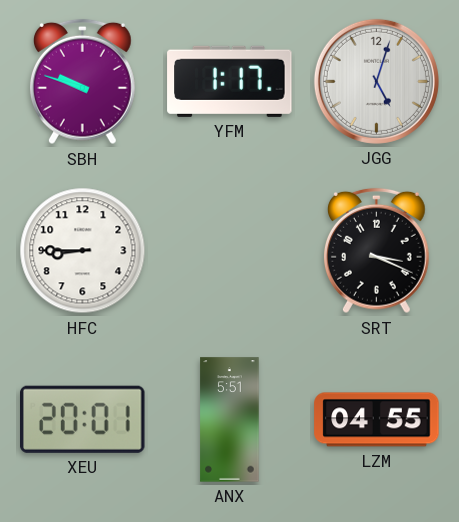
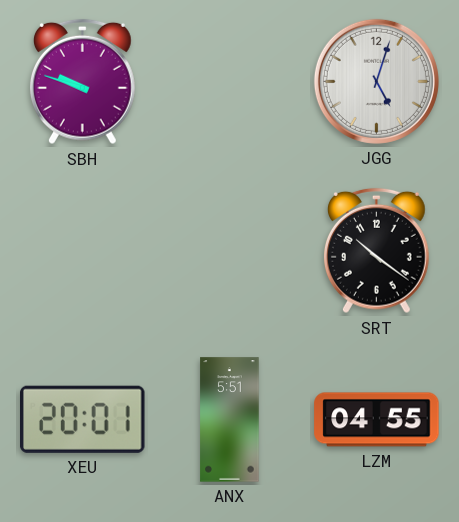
YFM: 1:17 -> none
HFC: 8:45 -> none
SRT: 3:19 -> 10:21
